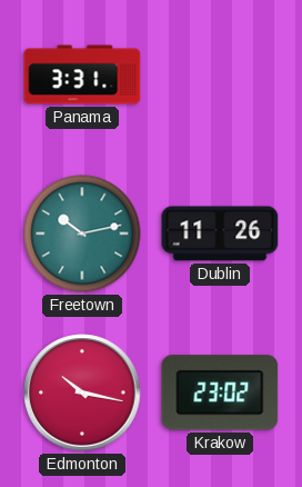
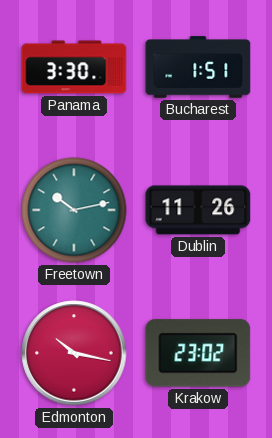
Panama: 3:31 -> 3:30
Bucharest: none -> 1:51
